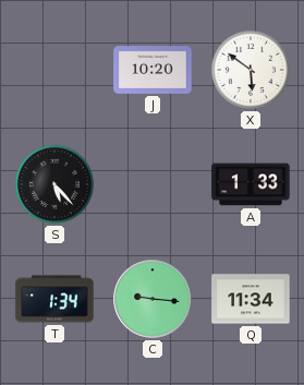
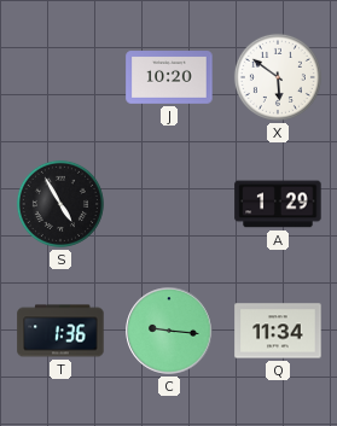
S: 5:23 -> 4:55
A: 1:33 -> 1:29
T: 1:34 -> 1:36
